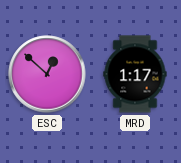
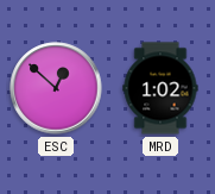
MRD: 1:17 -> 1:02
